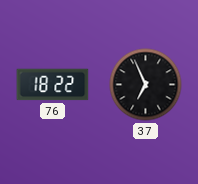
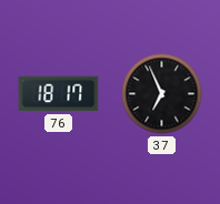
76: 18:22 -> 18:17
